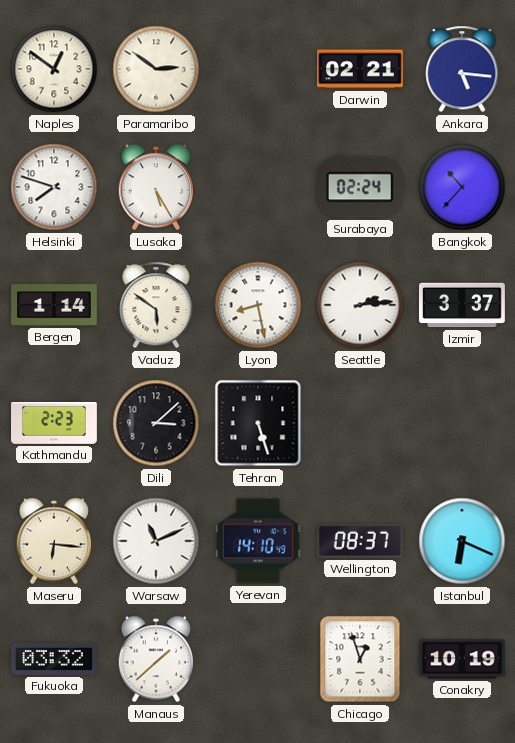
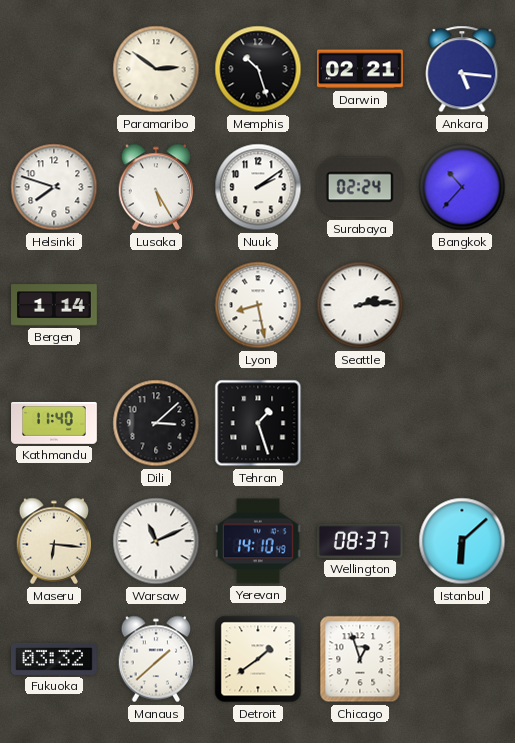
Naples: 12:51 -> none
Memphis: none -> 10:27
Nuuk: none -> 2:09
Vaduz: 5:51 -> none
Izmir: 3:37 -> none
Kathmandu: 2:23 -> 11:40
Tehran: 5:27 -> 1:27
Istanbul: 6:19 -> 6:08
Detroit: none -> 1:39
Conakry: 10:19 -> none
